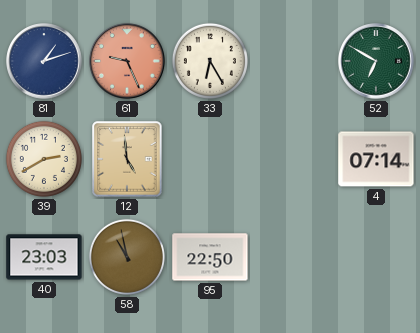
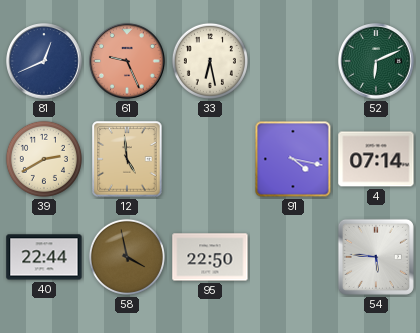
81: 1:12 -> 12:41
33: 6:25 -> 6:28
52: 6:50 -> 6:11
91: none -> 4:17
40: 23:03 -> 22:44
58: 10:58 -> 3:58
54: none -> 5:46
